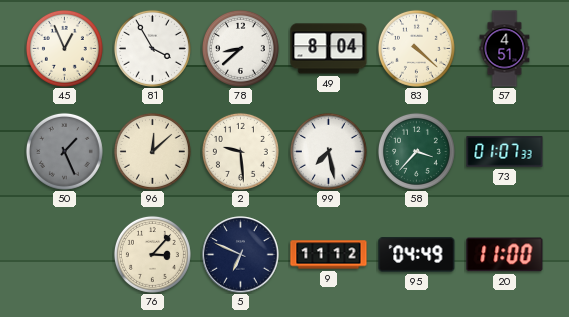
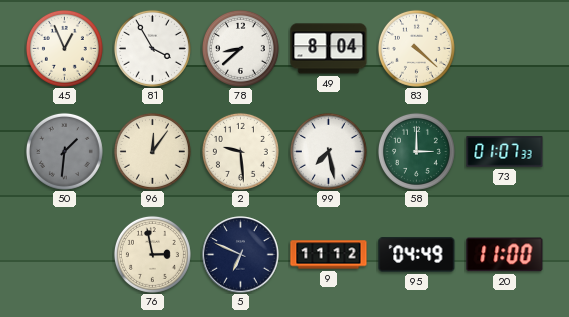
57: 4:51 -> none
50: 1:26 -> 1:31
96: 12:08 -> 12:06
58: 3:37 -> 3:00
76: 3:07 -> 2:58
